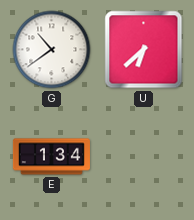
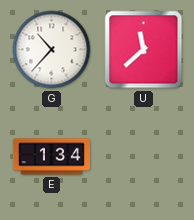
G: 10:39 -> 10:37
U: 6:38 -> 11:38
